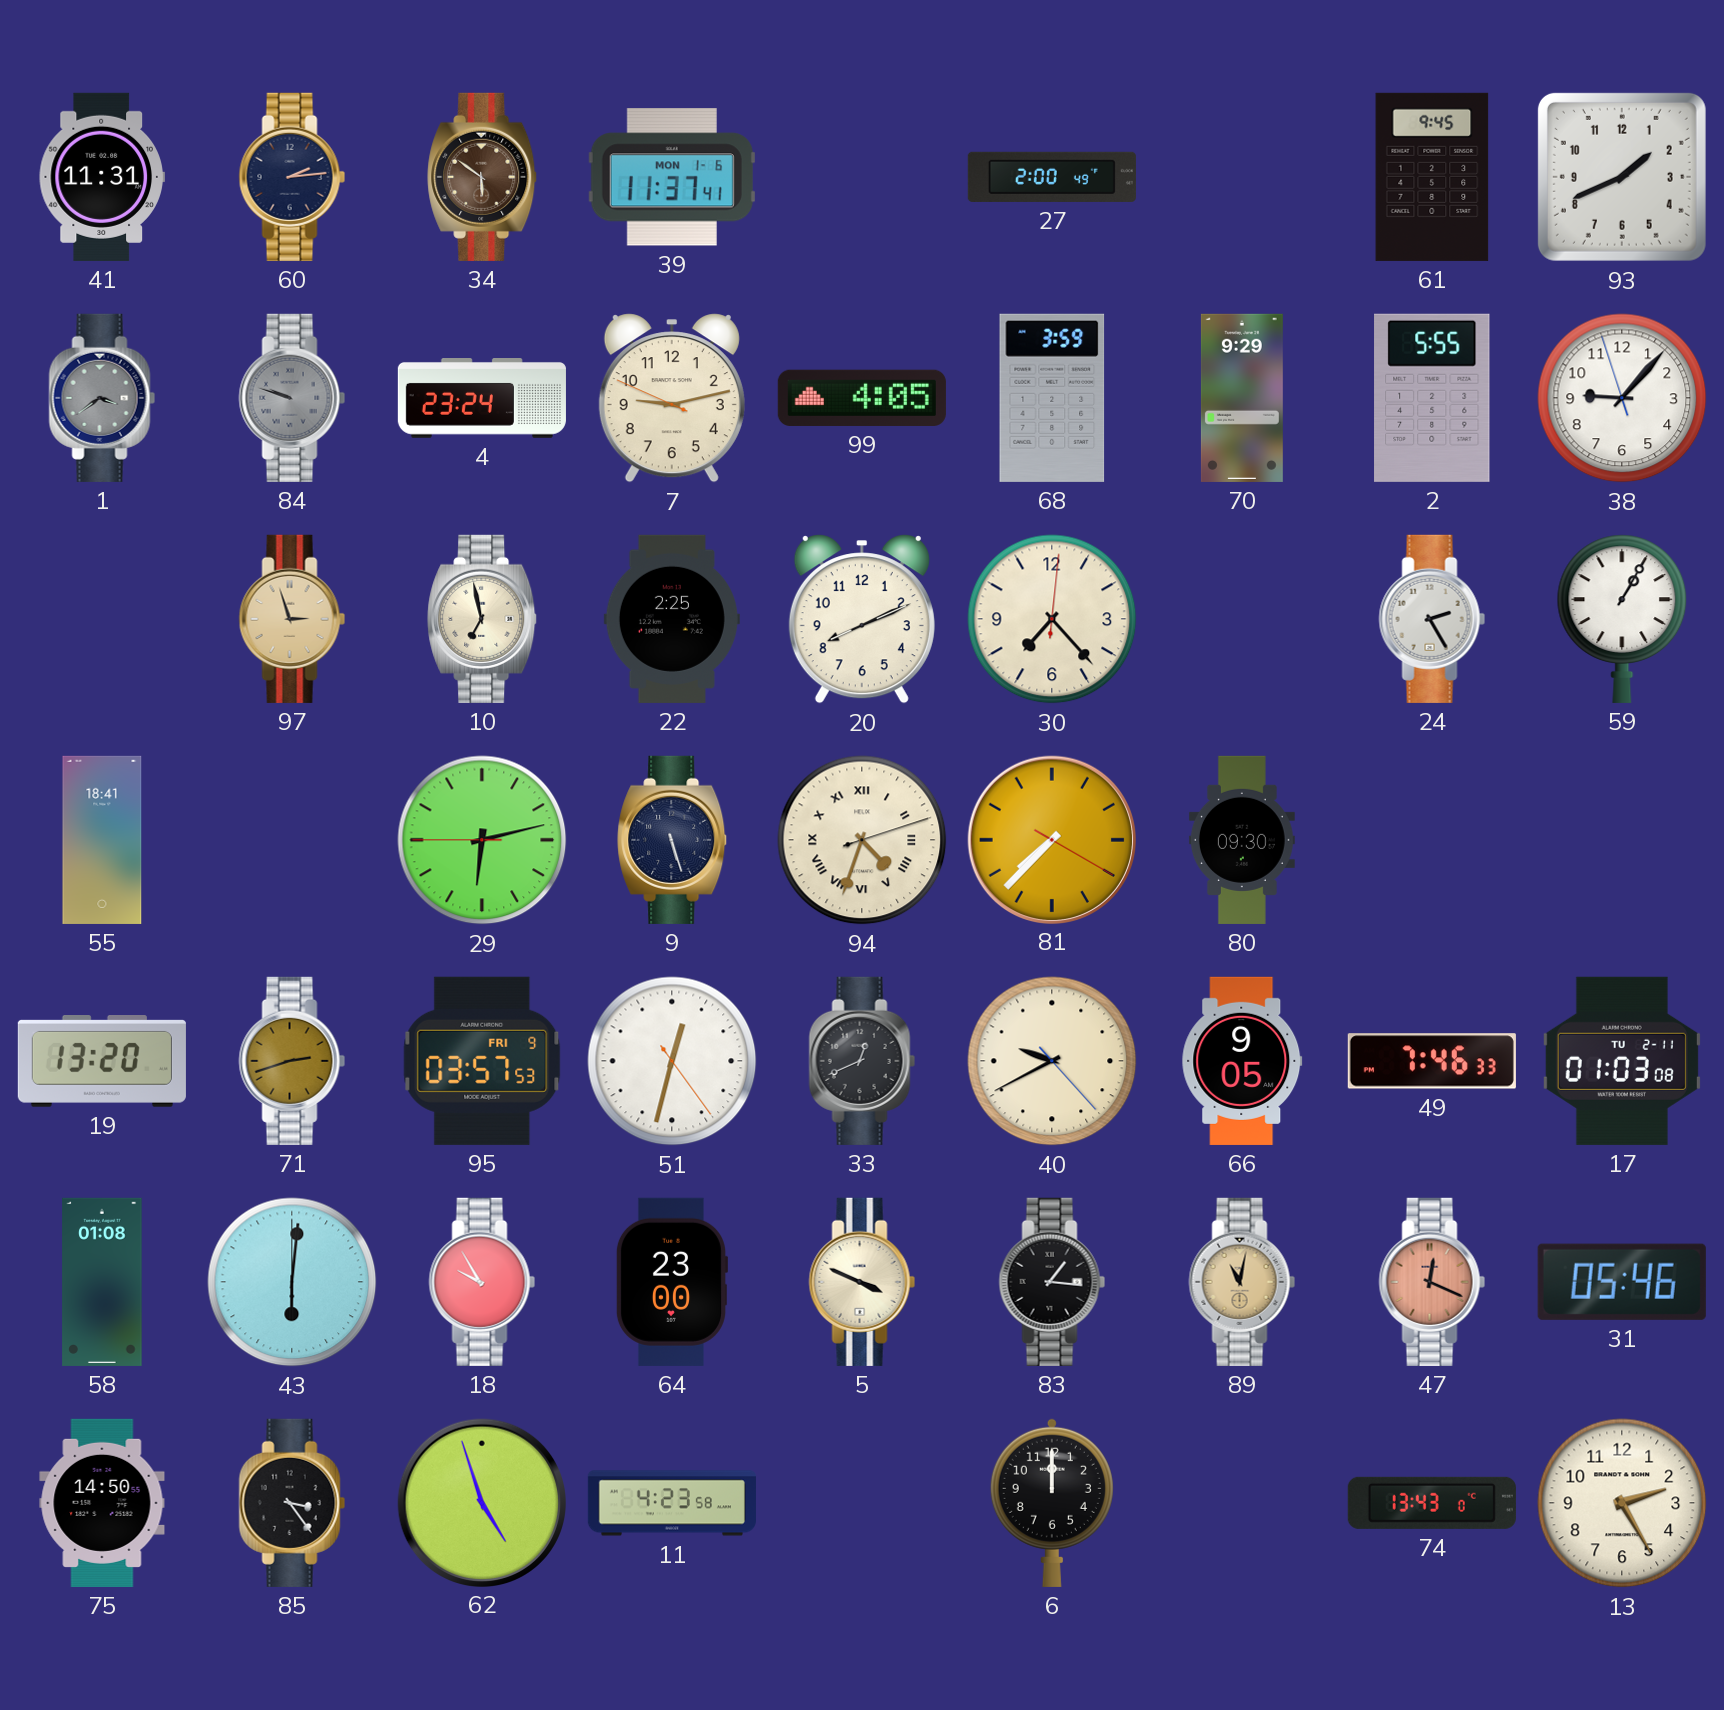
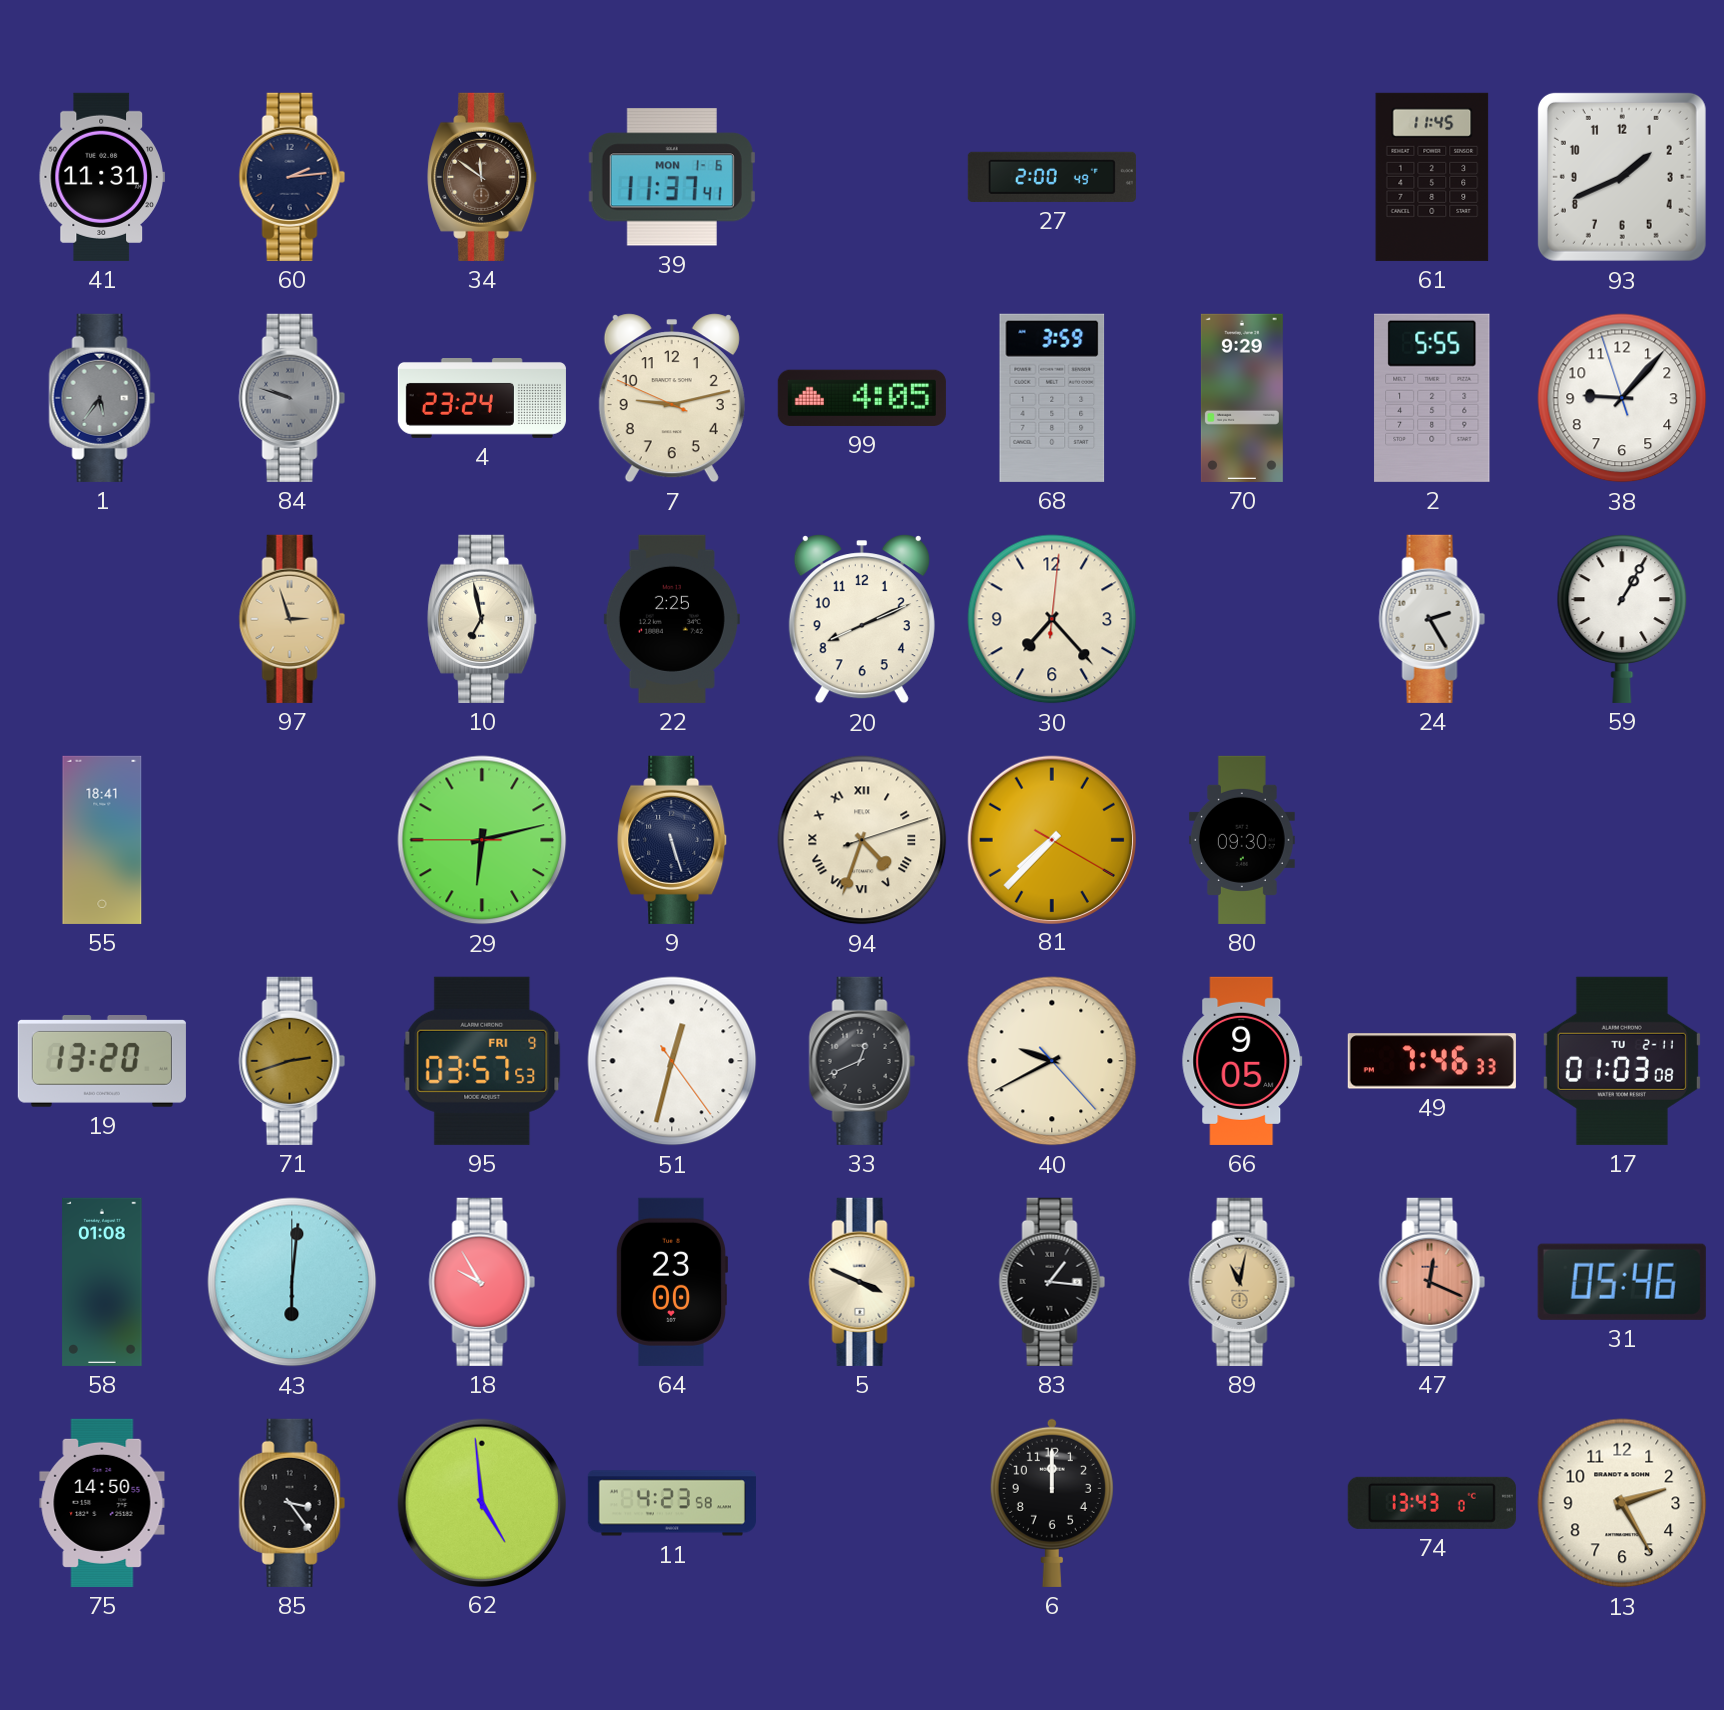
34: 5:51 -> 11:51
61: 9:45 -> 11:45
1: 3:39 -> 5:36
62: 4:57 -> 4:59
